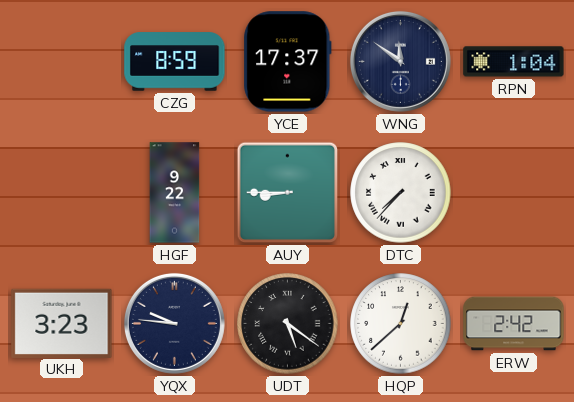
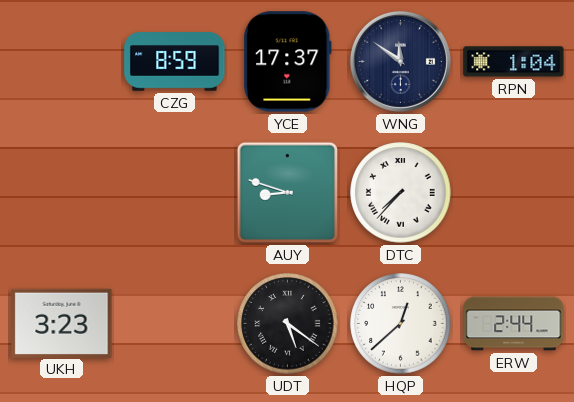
HGF: 9:22 -> none
AUY: 8:45 -> 8:48
YQX: 9:46 -> none
ERW: 2:42 -> 2:44
